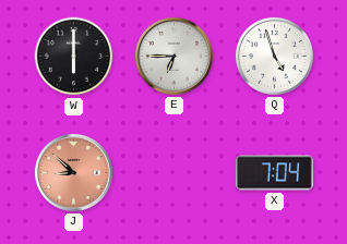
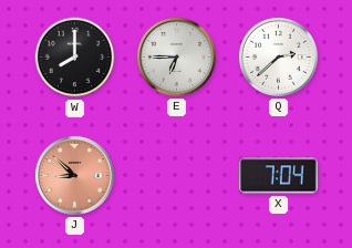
W: 6:00 -> 8:00
Q: 4:57 -> 2:38
